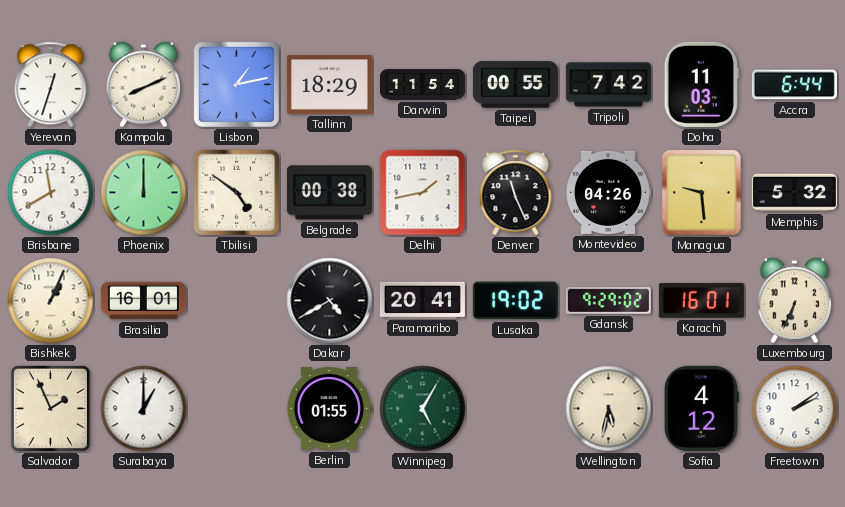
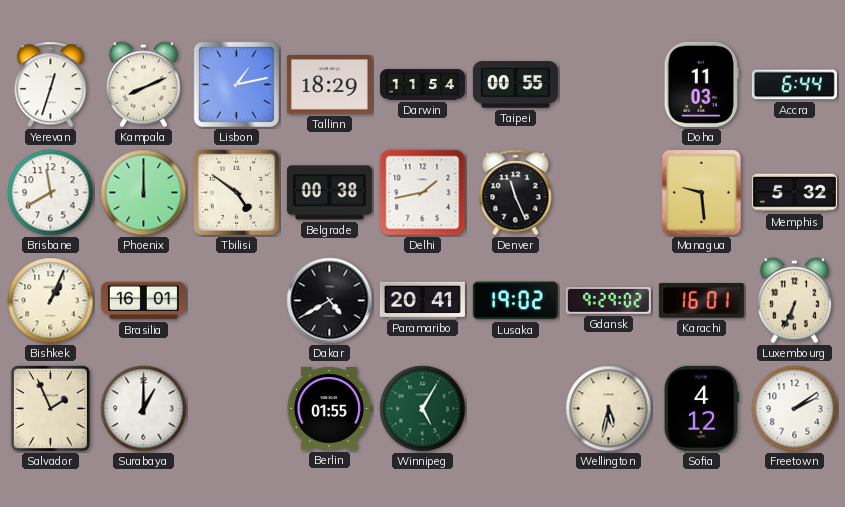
Tripoli: 7:42 -> none
Montevideo: 04:26 -> none
